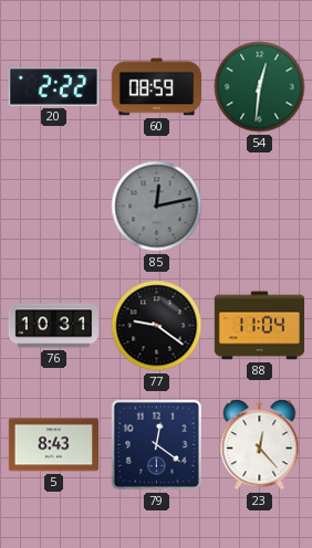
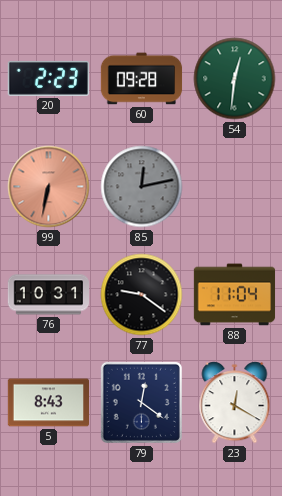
20: 2:22 -> 2:23
60: 08:59 -> 09:28
99: none -> 6:32
23: 12:23 -> 12:20
